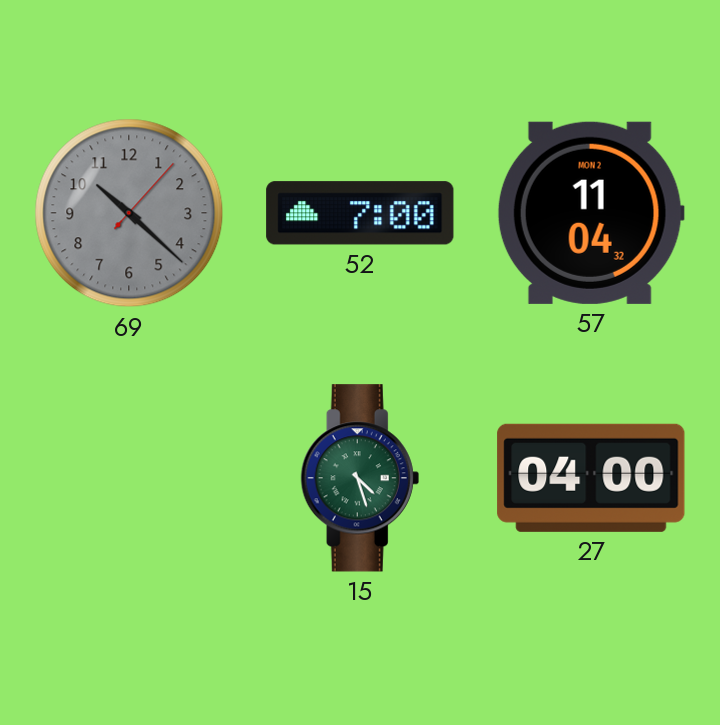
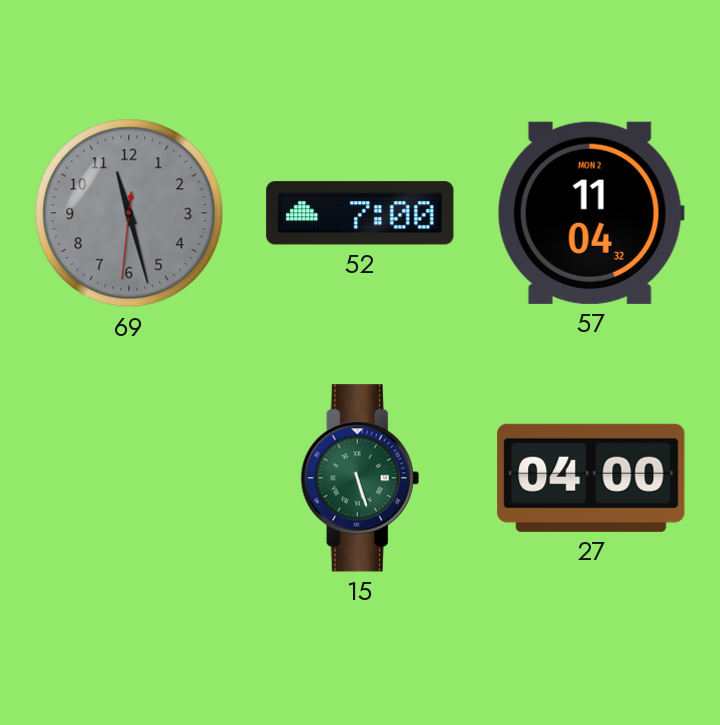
69: 10:22 -> 11:27
15: 4:27 -> 5:27
